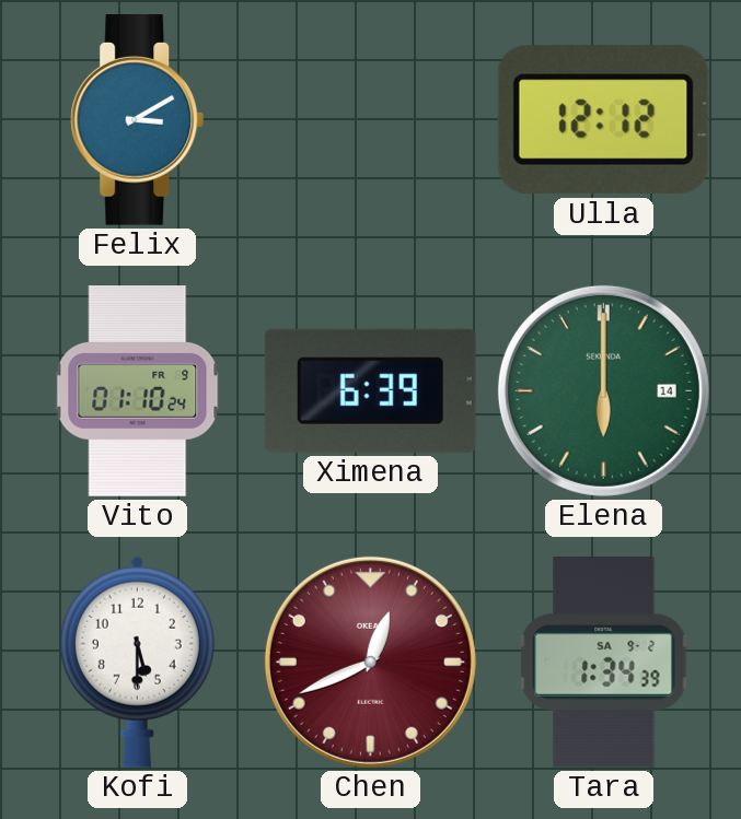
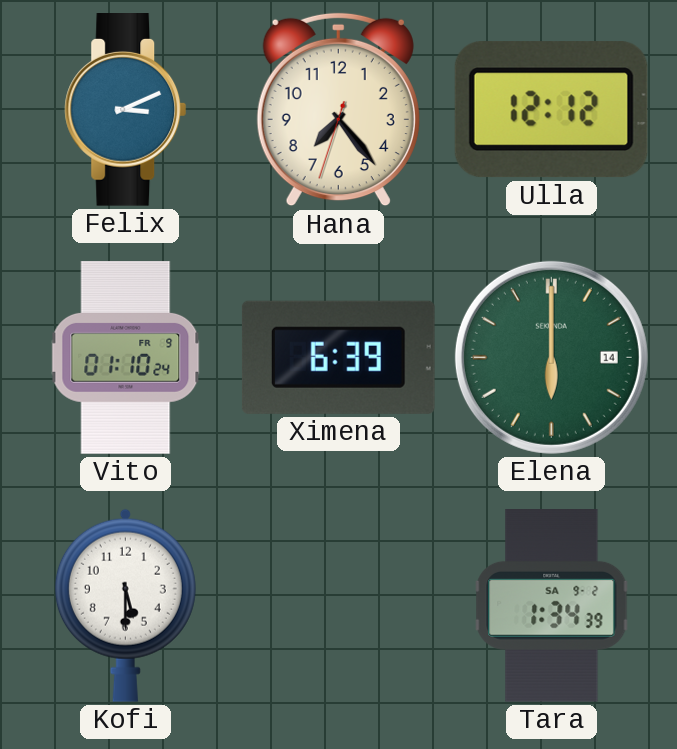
Felix: 3:10 -> 3:11
Hana: none -> 7:23
Chen: 12:41 -> none
